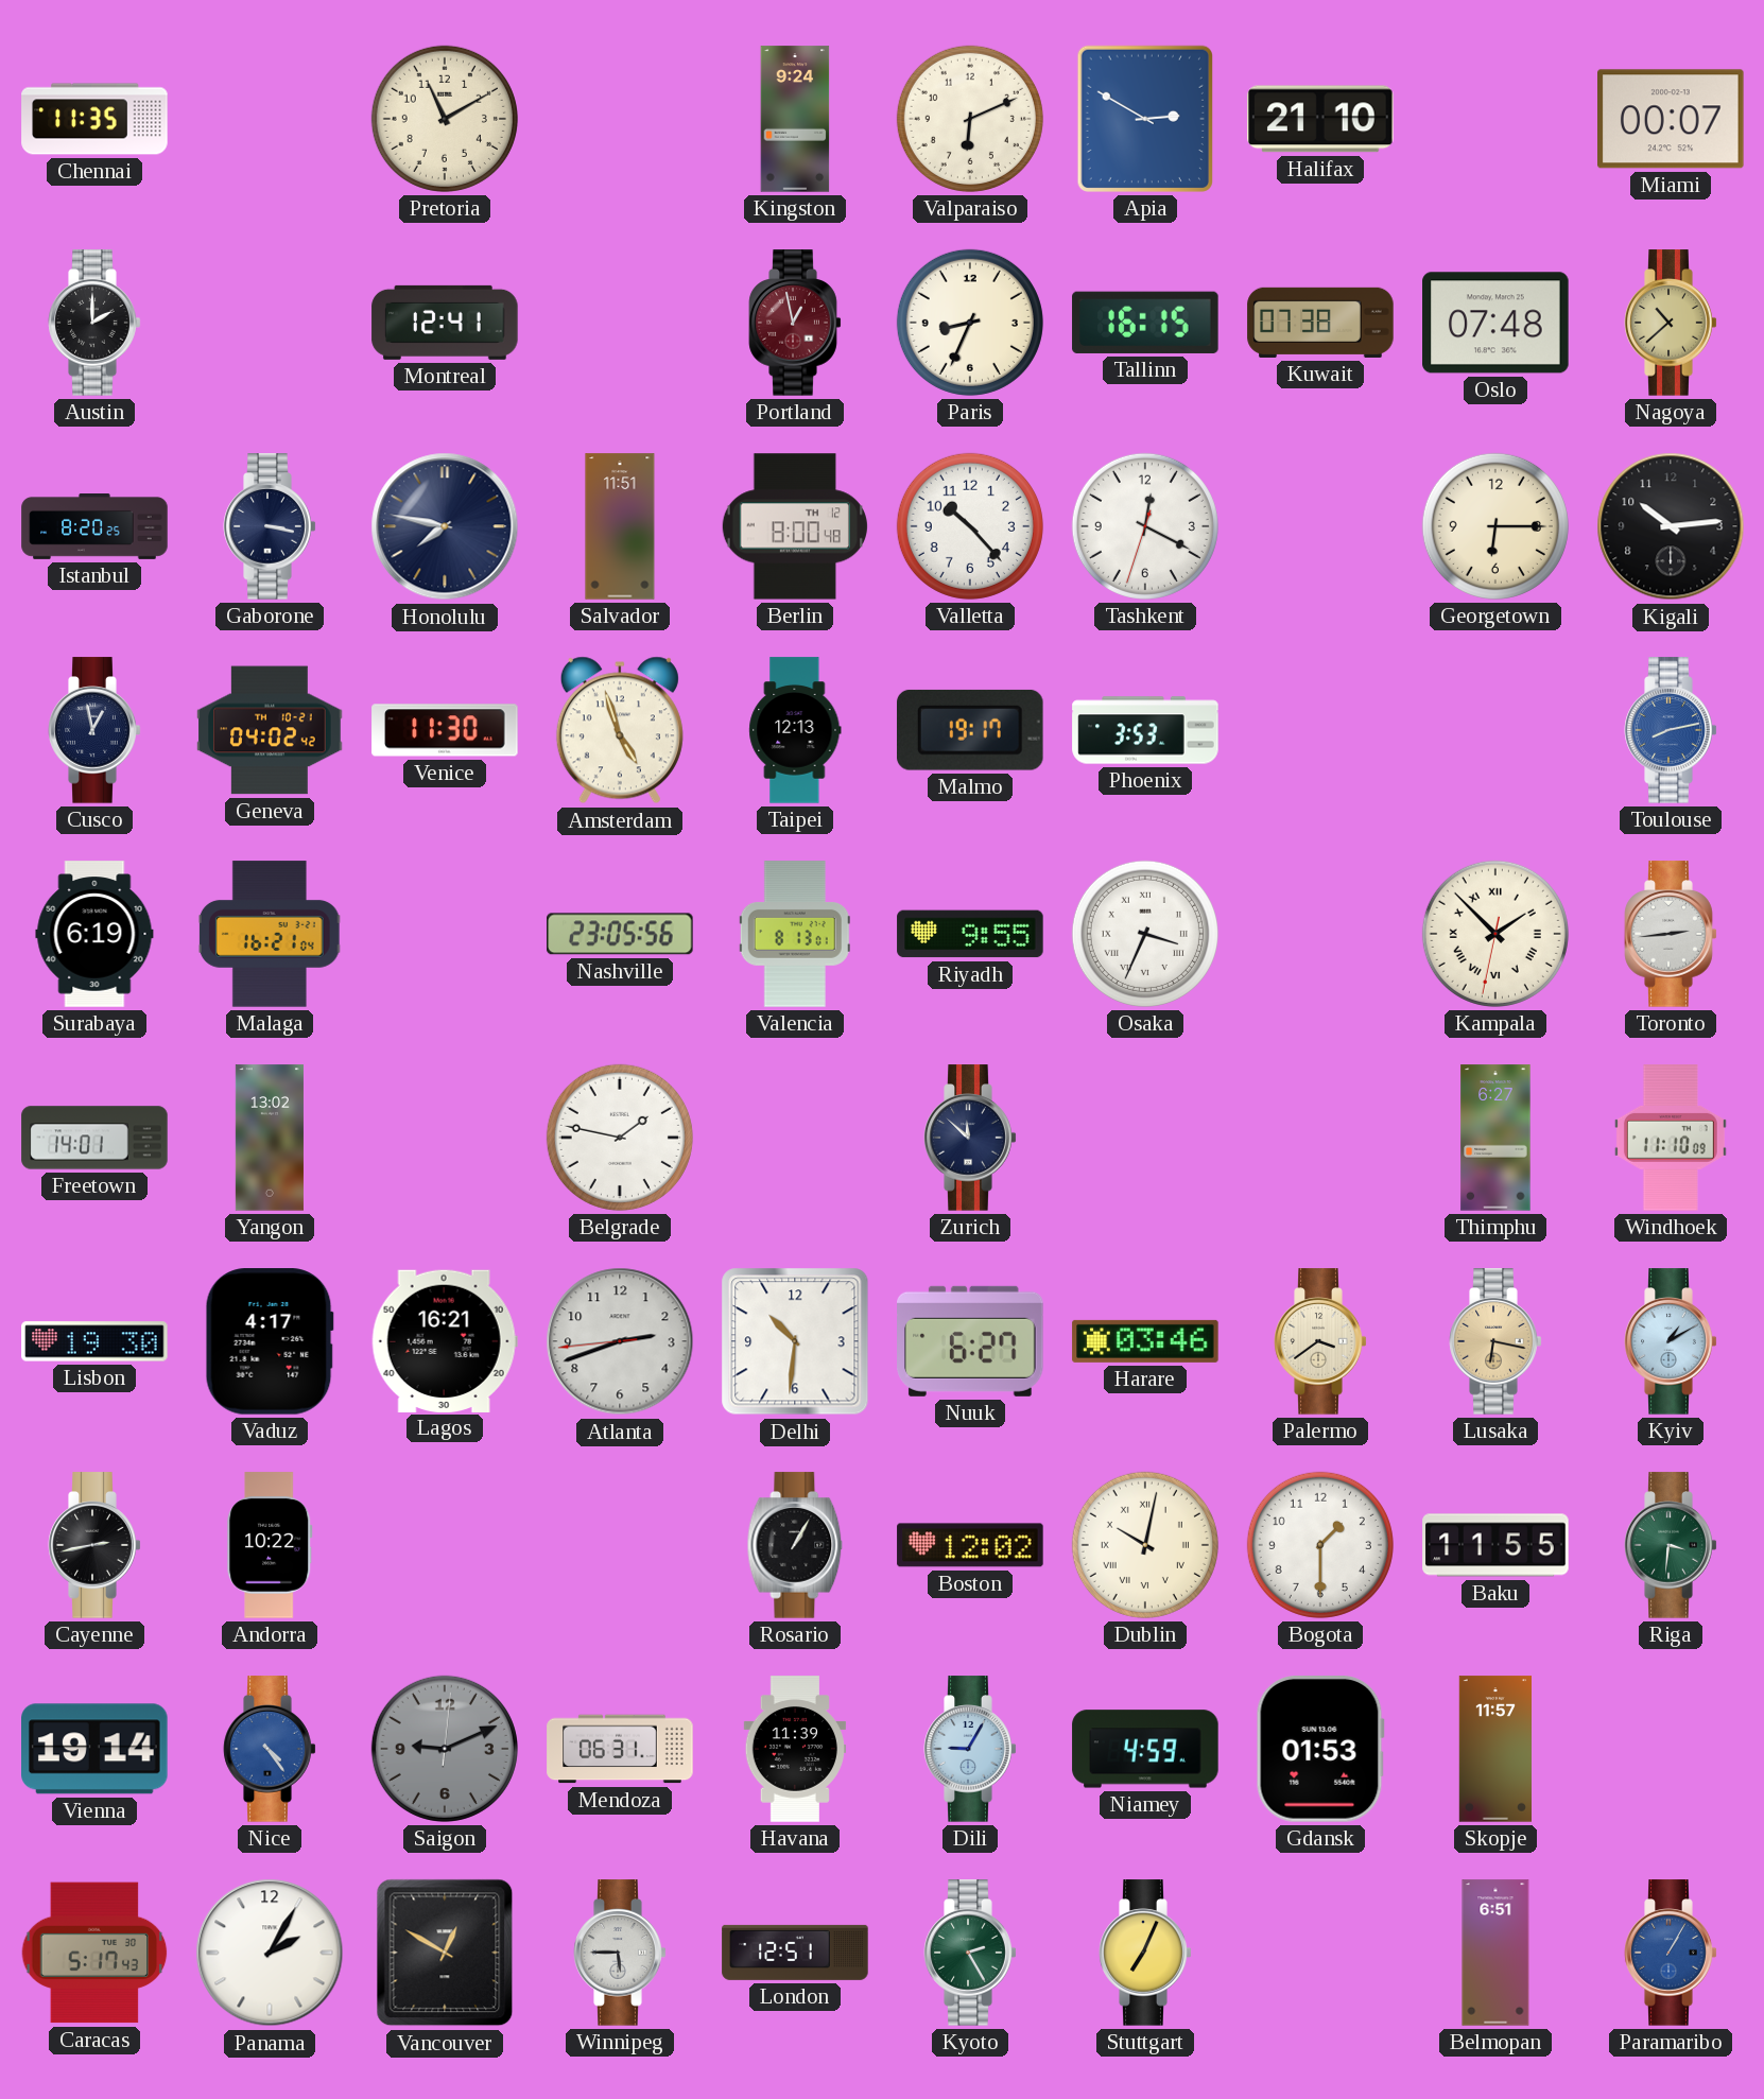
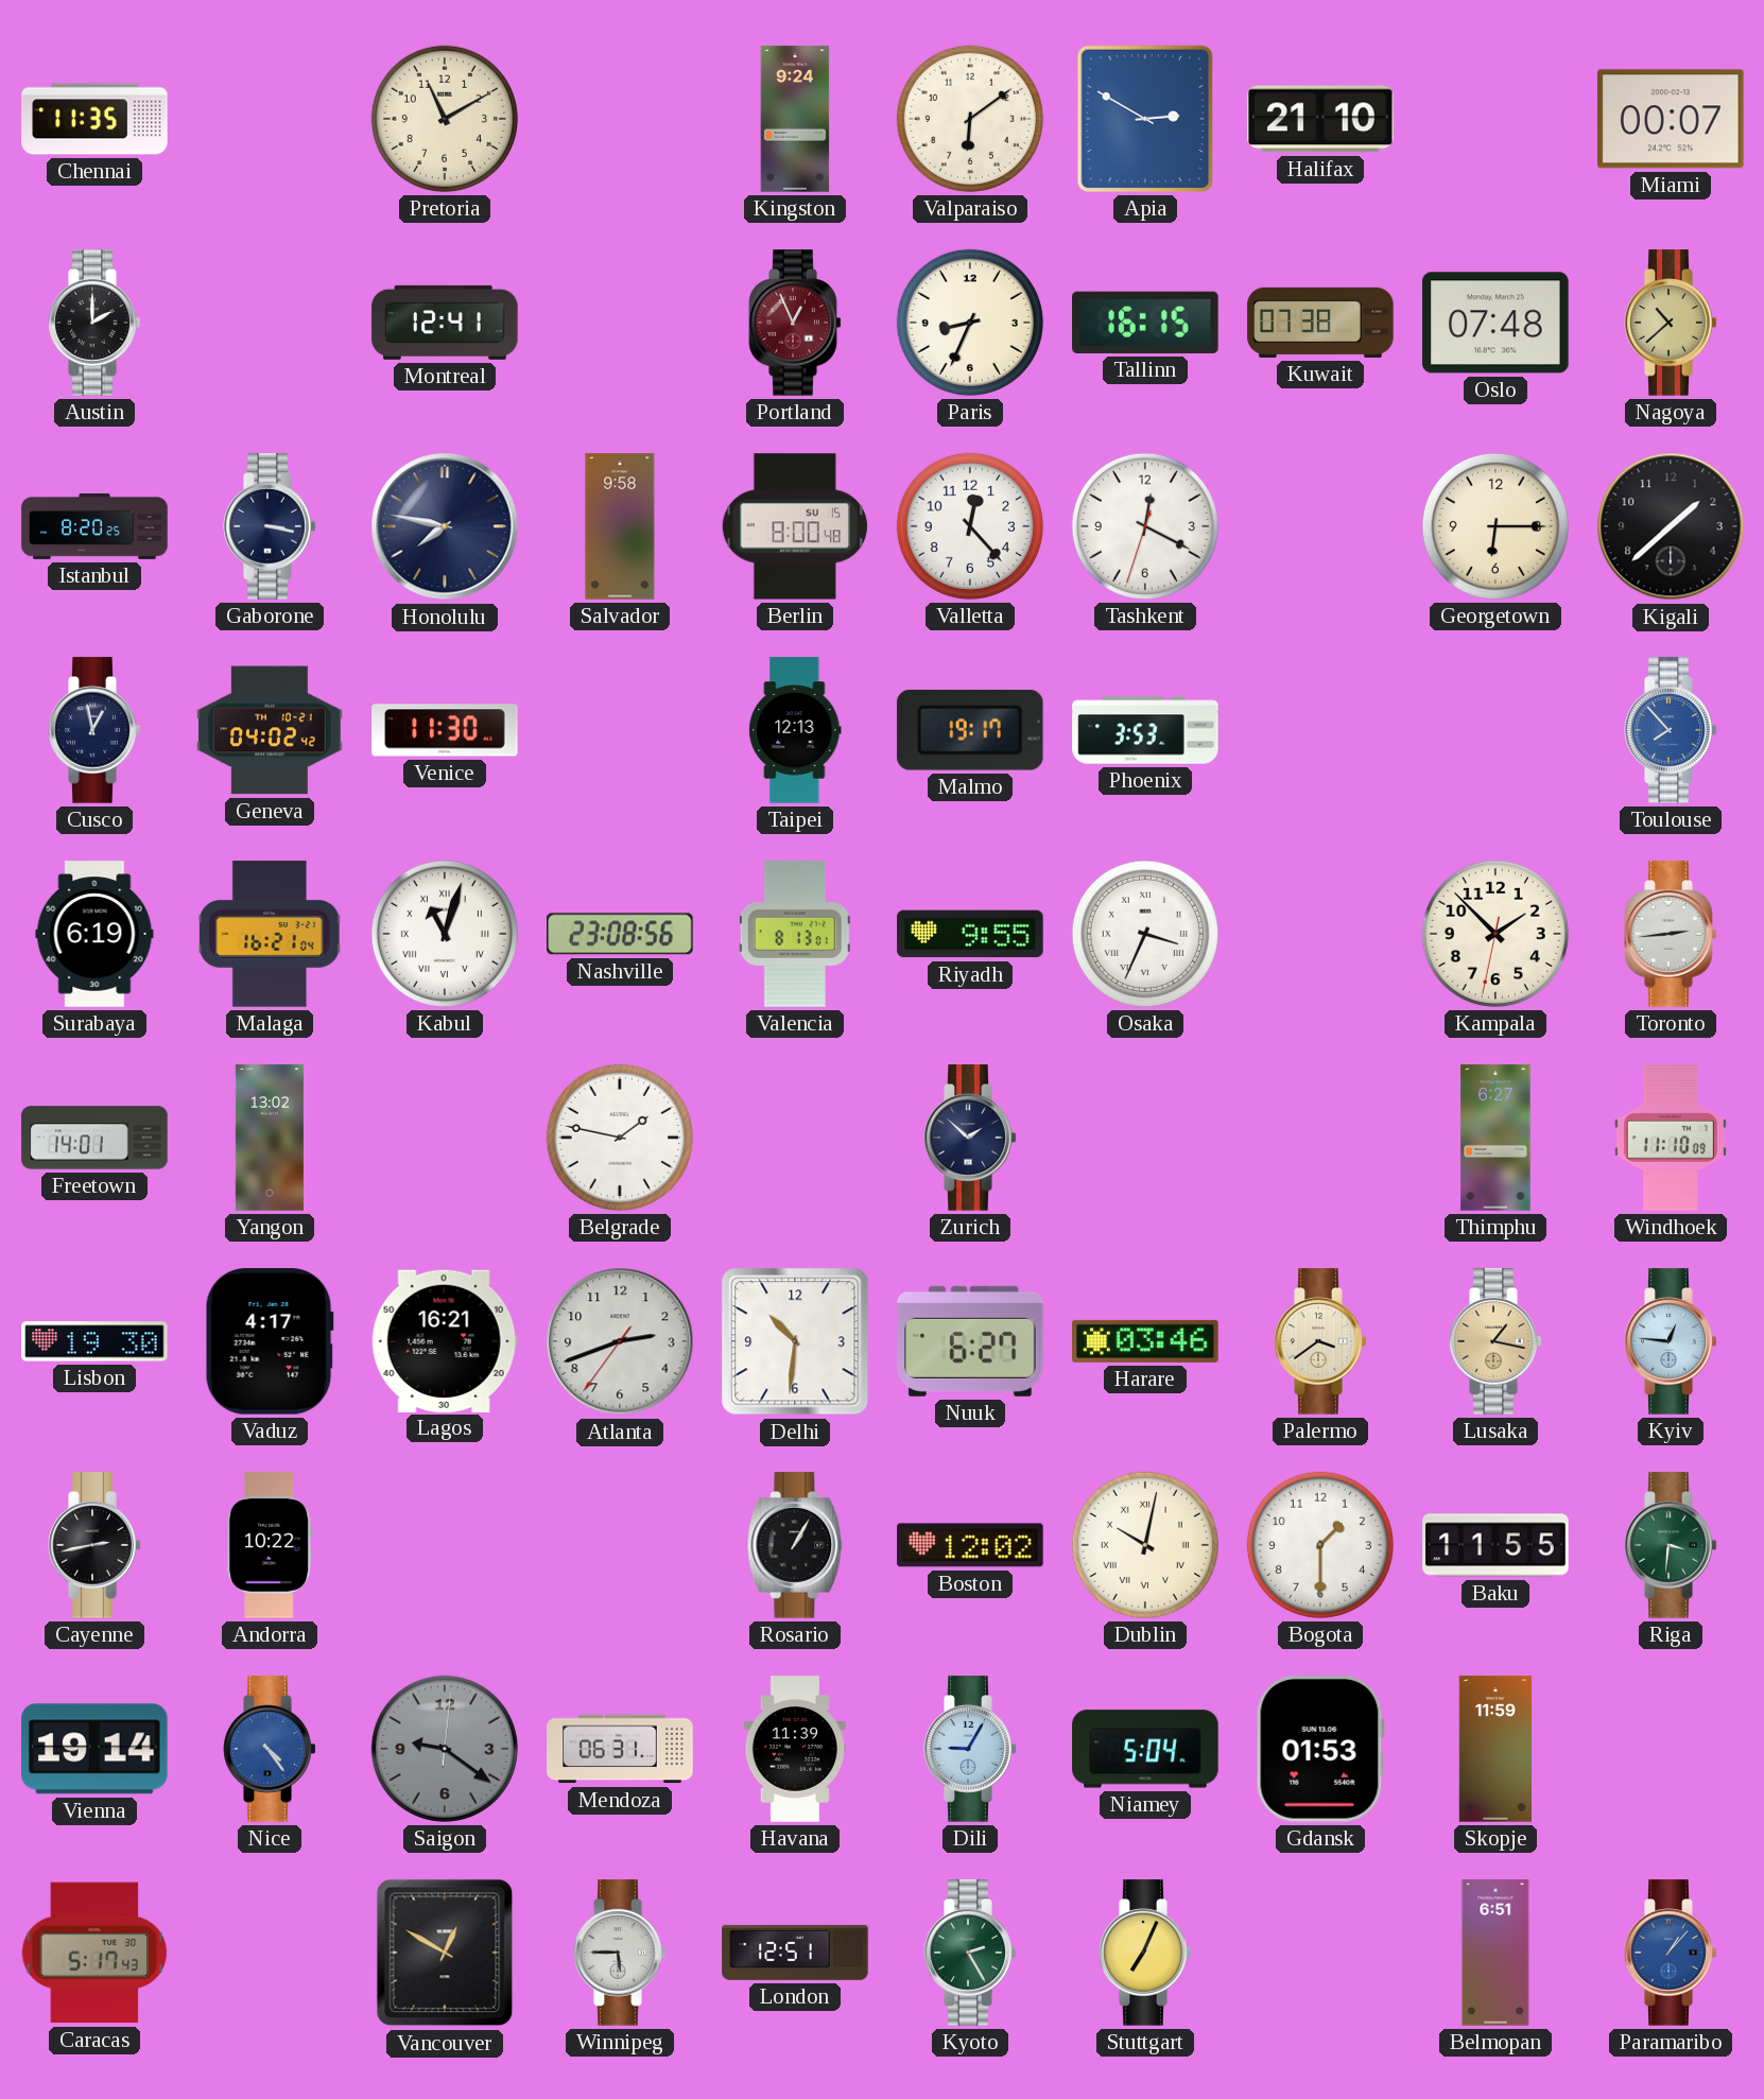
Valparaiso: 6:11 -> 6:09
Portland: 12:58 -> 12:56
Salvador: 11:51 -> 9:58
Berlin date: TH 12 -> SU 15
Valletta: 10:23 -> 12:23
Kigali: 10:14 -> 1:38
Amsterdam: 4:57 -> none
Toulouse: 8:13 -> 7:53
Kabul: none -> 11:03
Nashville: 23:05 -> 23:08
Kampala numerals: Roman -> Arabic
Zurich: 11:52 -> 1:52
Atlanta: 2:41:44 -> 2:41:36
Lusaka: 6:17 -> 1:17
Kyiv: 1:10 -> 12:46
Saigon: 9:11 -> 9:21
Niamey: 4:59 -> 5:04
Skopje: 11:57 -> 11:59
Panama: 2:05 -> none
Paramaribo: 1:05 -> 1:07
